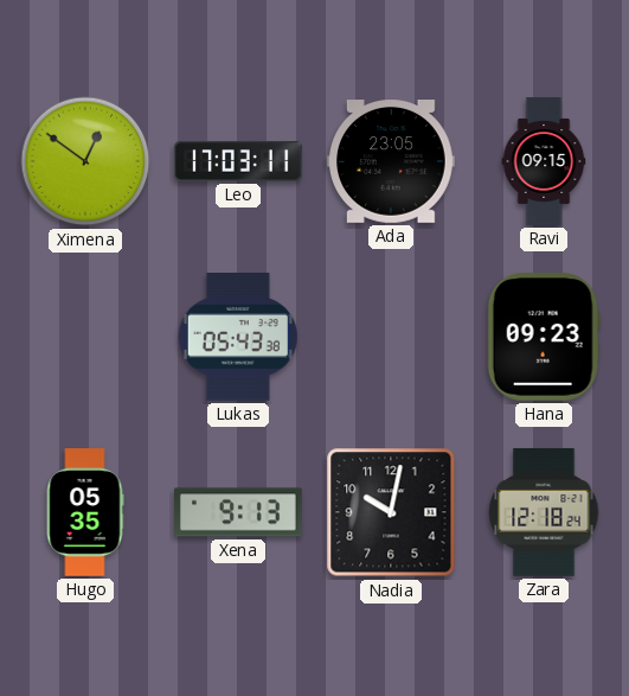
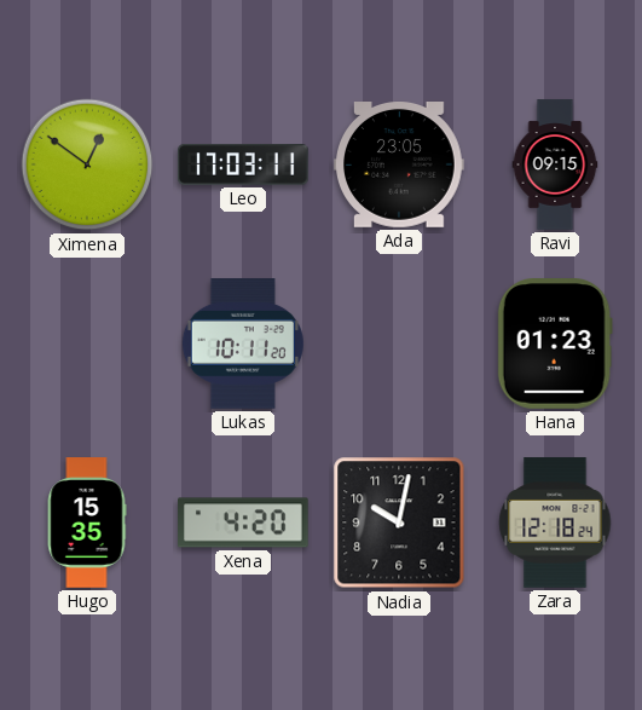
Lukas: 05:43 -> 10:11
Hana: 09:23 -> 01:23
Hugo: 05:35 -> 15:35
Xena: 9:13 -> 4:20
